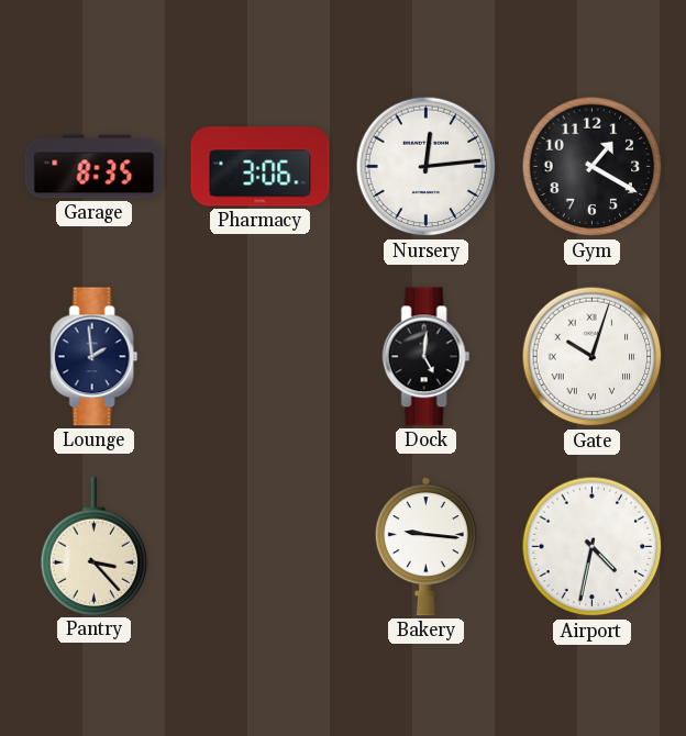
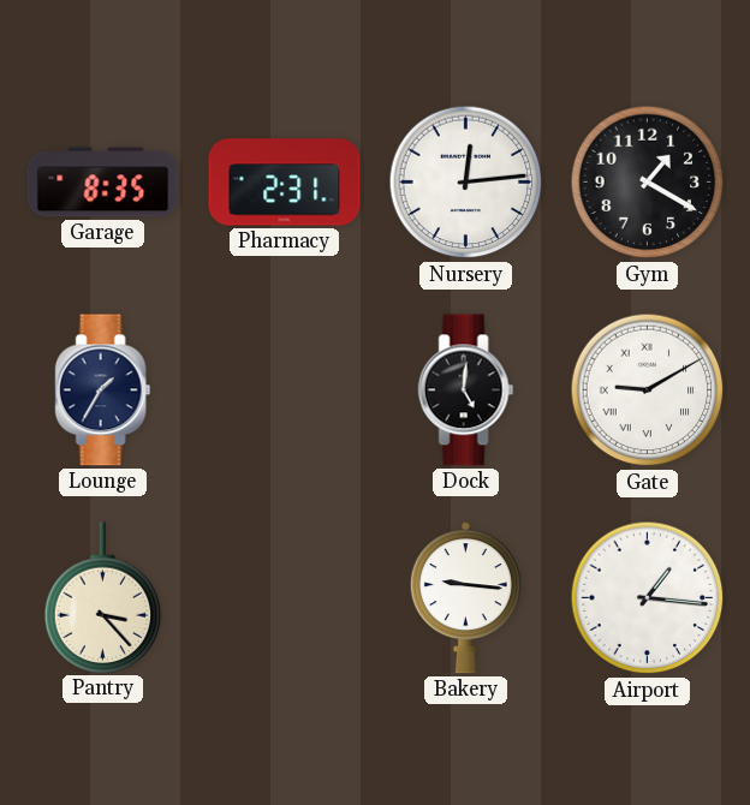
Pharmacy: 3:06 -> 2:31
Lounge: 1:59 -> 1:35
Gate: 10:03 -> 9:10
Airport: 4:32 -> 1:16
